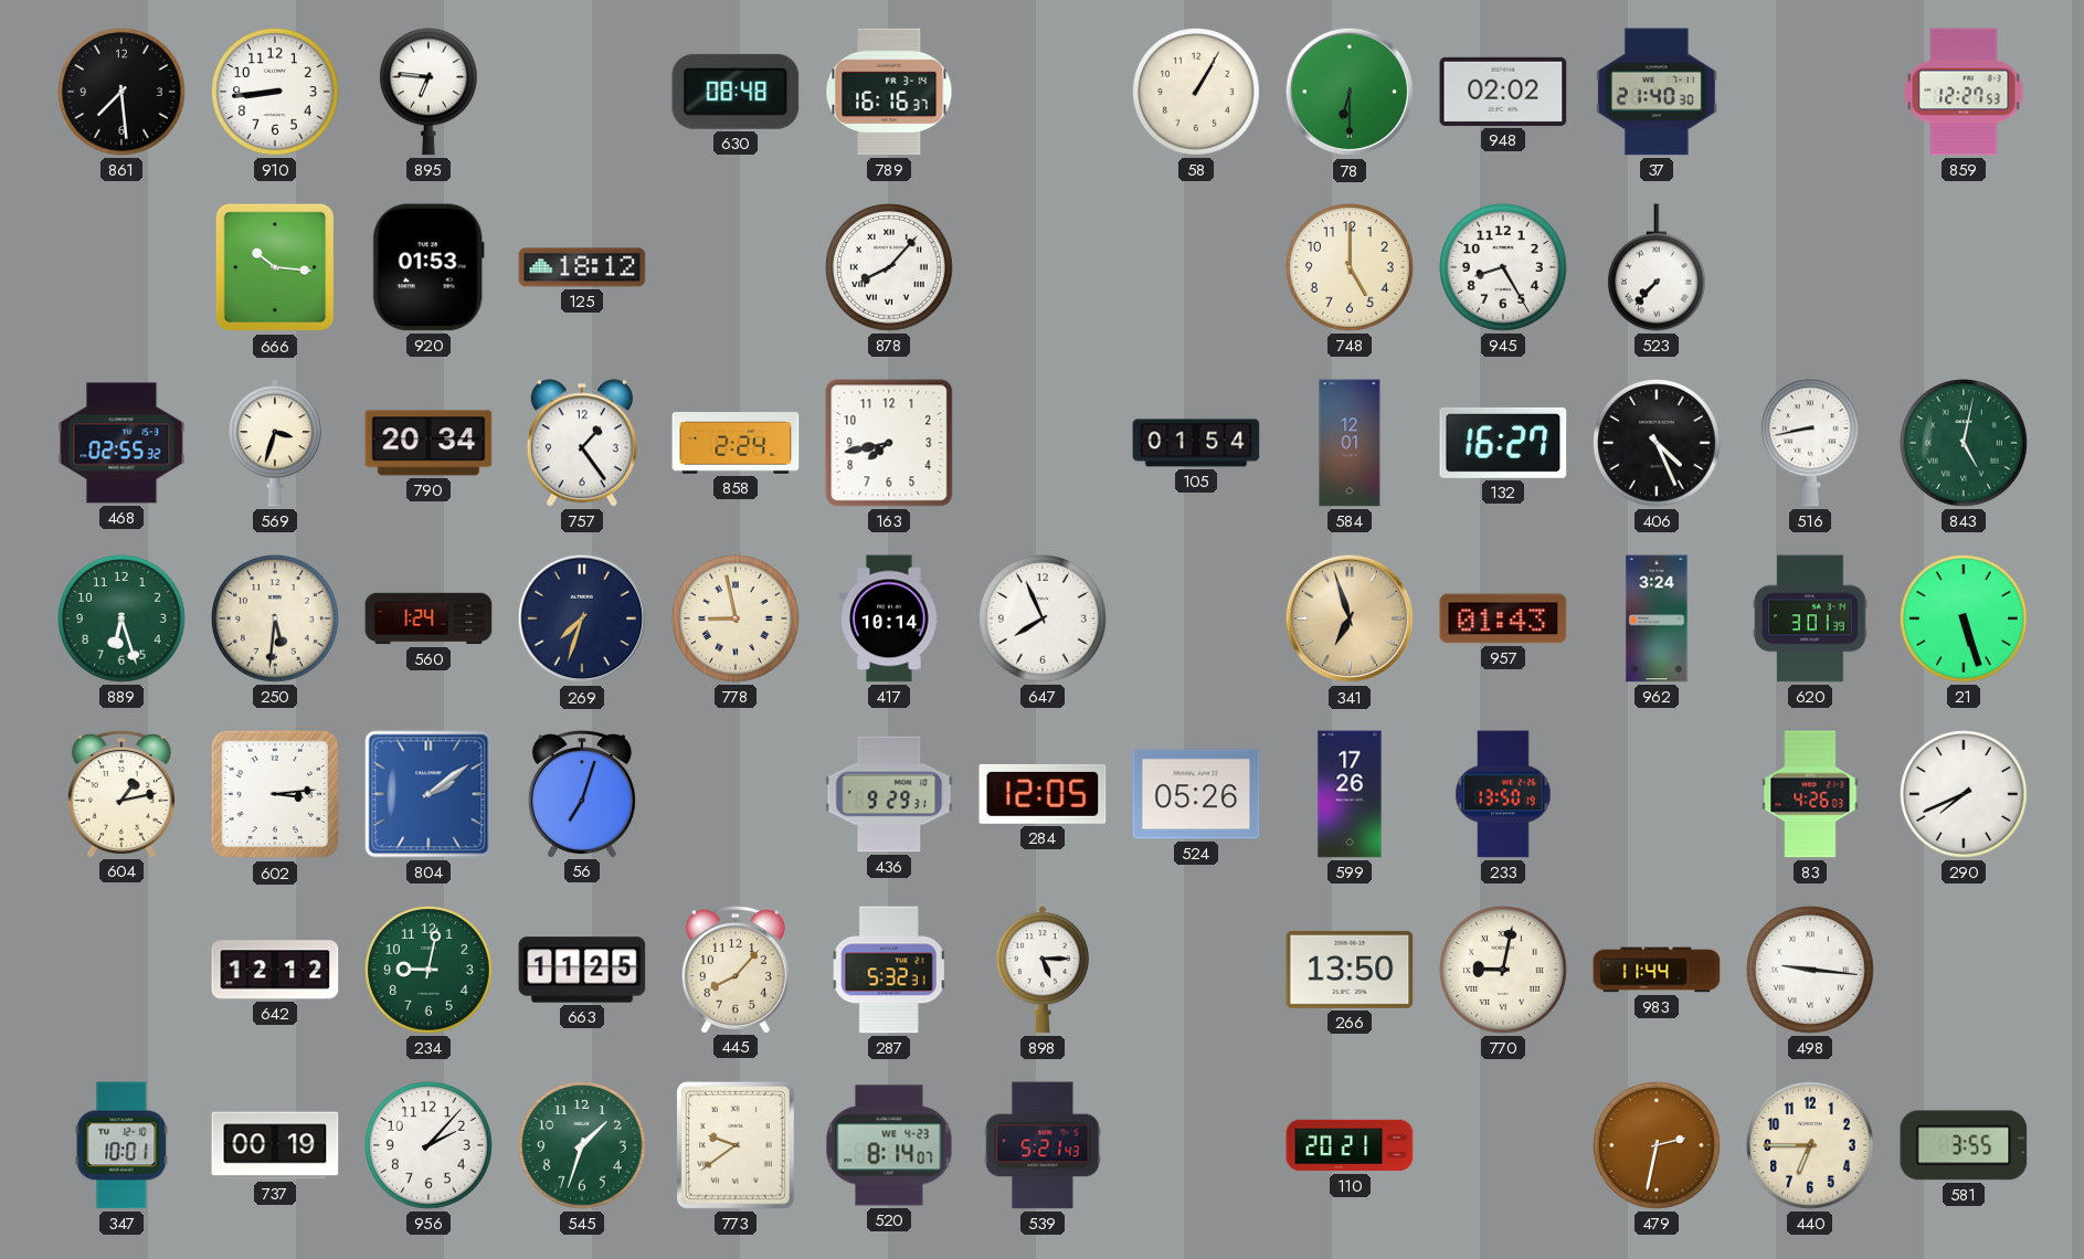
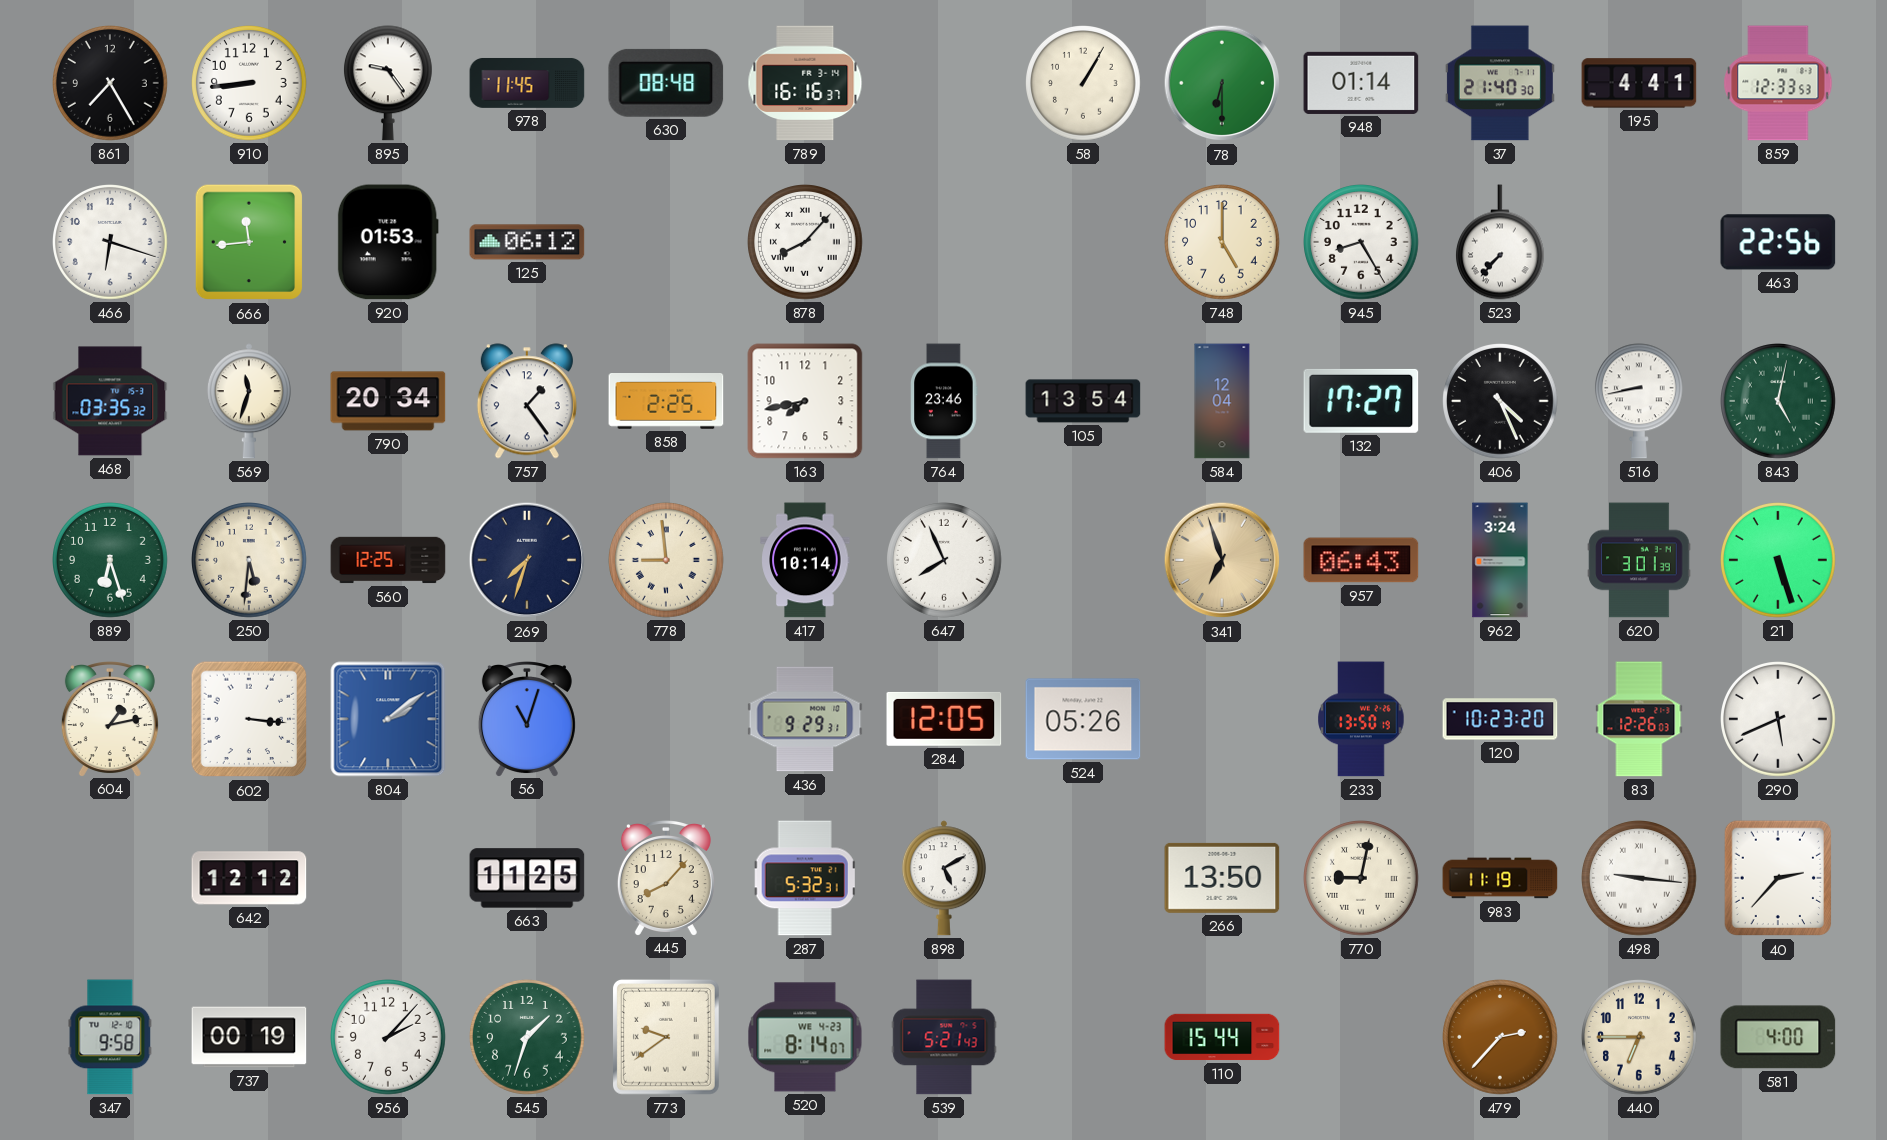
861: 7:29 -> 7:25
895: 6:46 -> 9:24
978: none -> 11:45
948: 02:02 -> 01:14
195: none -> 4:41
859: 12:27 -> 12:33
466: none -> 6:18
666: 10:16 -> 11:44
125: 18:12 -> 06:12
463: none -> 22:56
468: 02:55 -> 03:35
569: 3:33 -> 11:33
858: 2:24 -> 2:25
764: none -> 23:46
105: 01:54 -> 13:54
584: 12:01 -> 12:04
132: 16:27 -> 17:27
560: 1:24 -> 12:25
778: 8:58 -> 8:59
957: 01:43 -> 06:43
602: 3:14 -> 3:16
56: 7:03 -> 11:03
599: 17:26 -> none
120: none -> 10:23
83: 4:26 -> 12:26
290: 7:41 -> 5:41
234: 9:02 -> none
898: 5:15 -> 5:10
983: 11:44 -> 11:19
40: none -> 2:37
347: 10:01 -> 9:58
110: 20:21 -> 15:44
479: 2:32 -> 2:37
581: 3:55 -> 4:00
